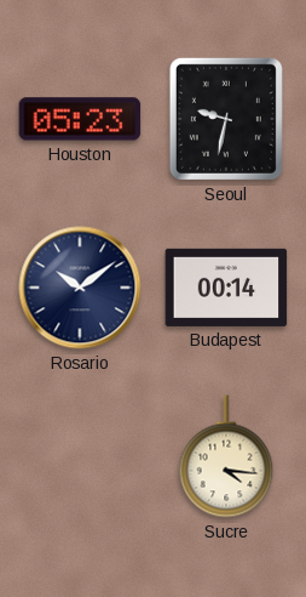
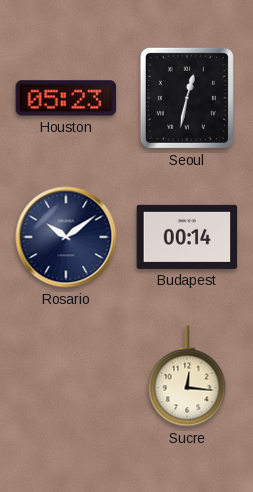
Seoul: 9:32 -> 12:32
Sucre: 4:16 -> 12:16
